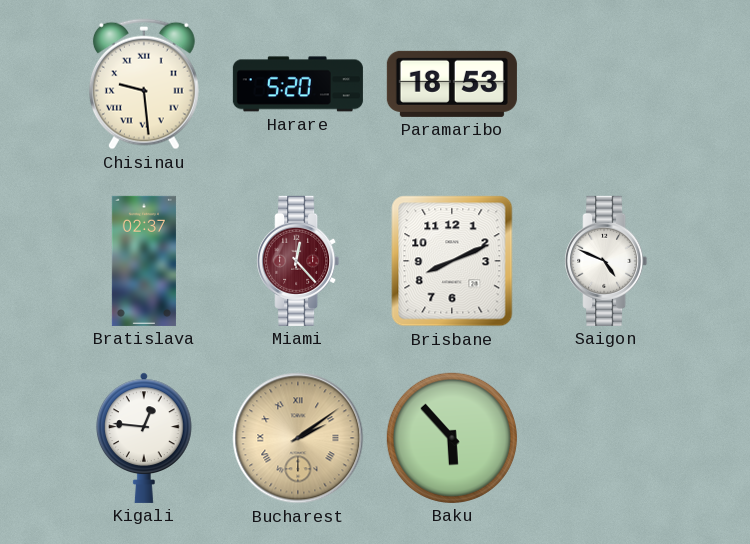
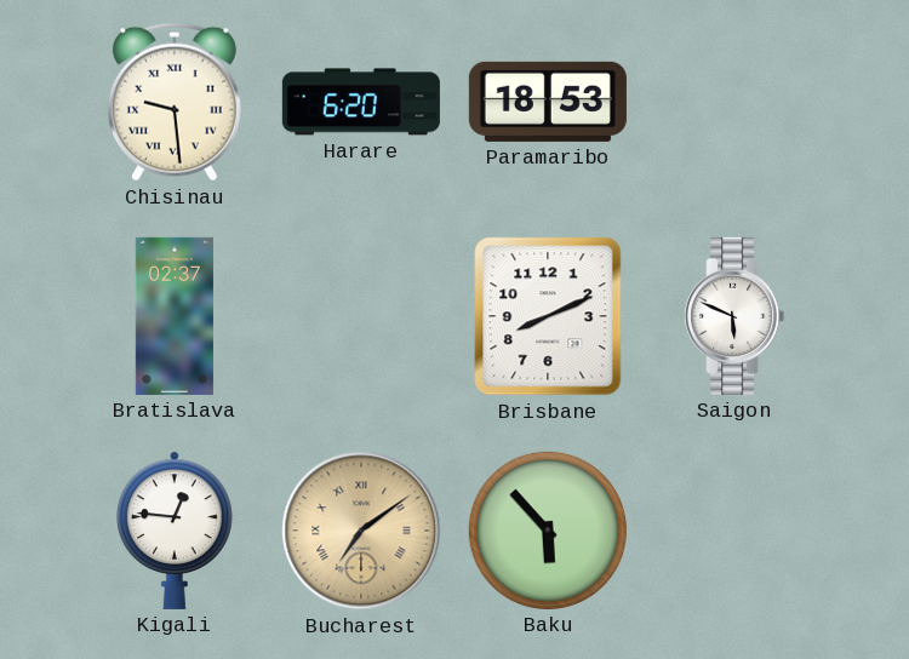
Harare: 5:20 -> 6:20
Miami: 12:23 -> none
Saigon: 4:49 -> 5:49
Bucharest: 2:09 -> 7:09
